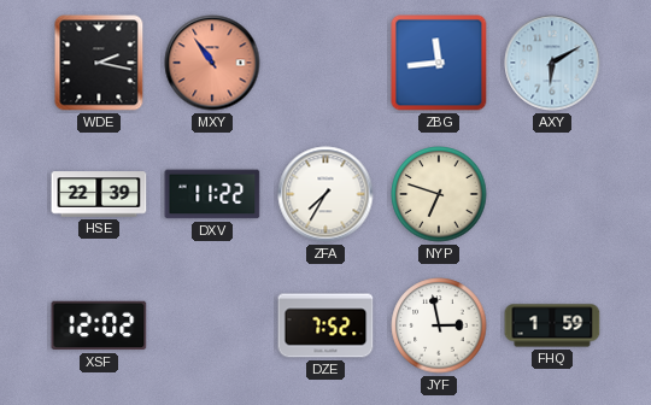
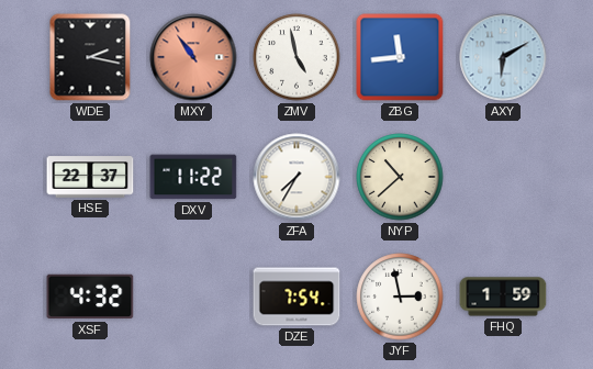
ZMV: none -> 4:58
HSE: 22:39 -> 22:37
NYP: 6:48 -> 10:38
XSF: 12:02 -> 4:32
DZE: 7:52 -> 7:54
